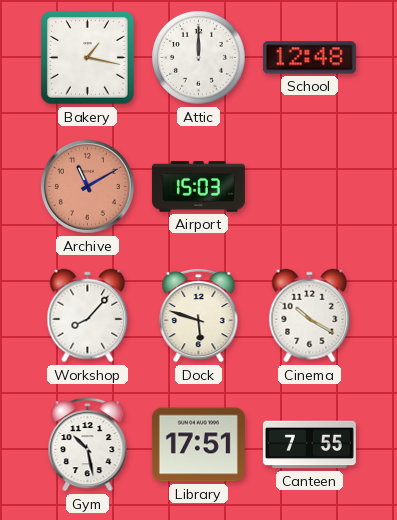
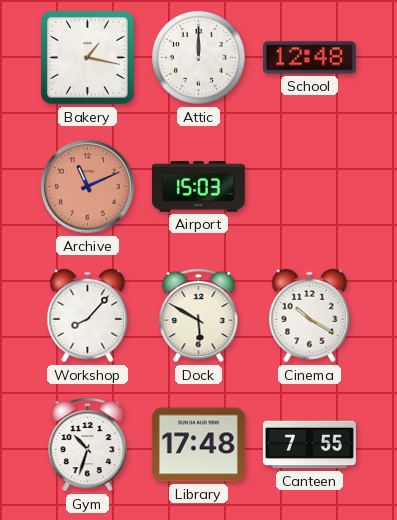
Archive: 11:10 -> 11:11
Dock: 5:48 -> 5:50
Gym: 10:28 -> 10:33
Library: 17:51 -> 17:48
